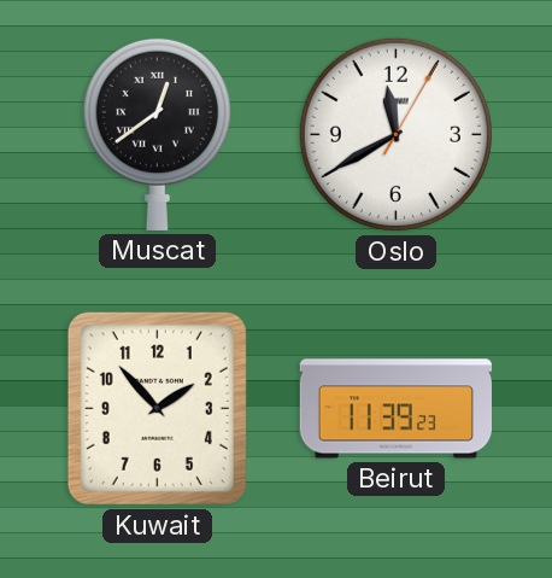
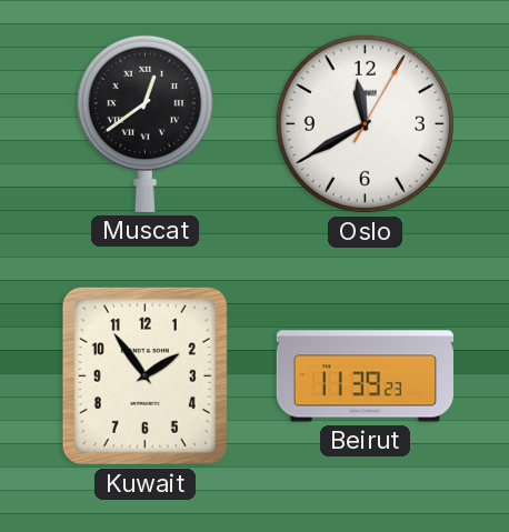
Kuwait: 1:53 -> 1:54
